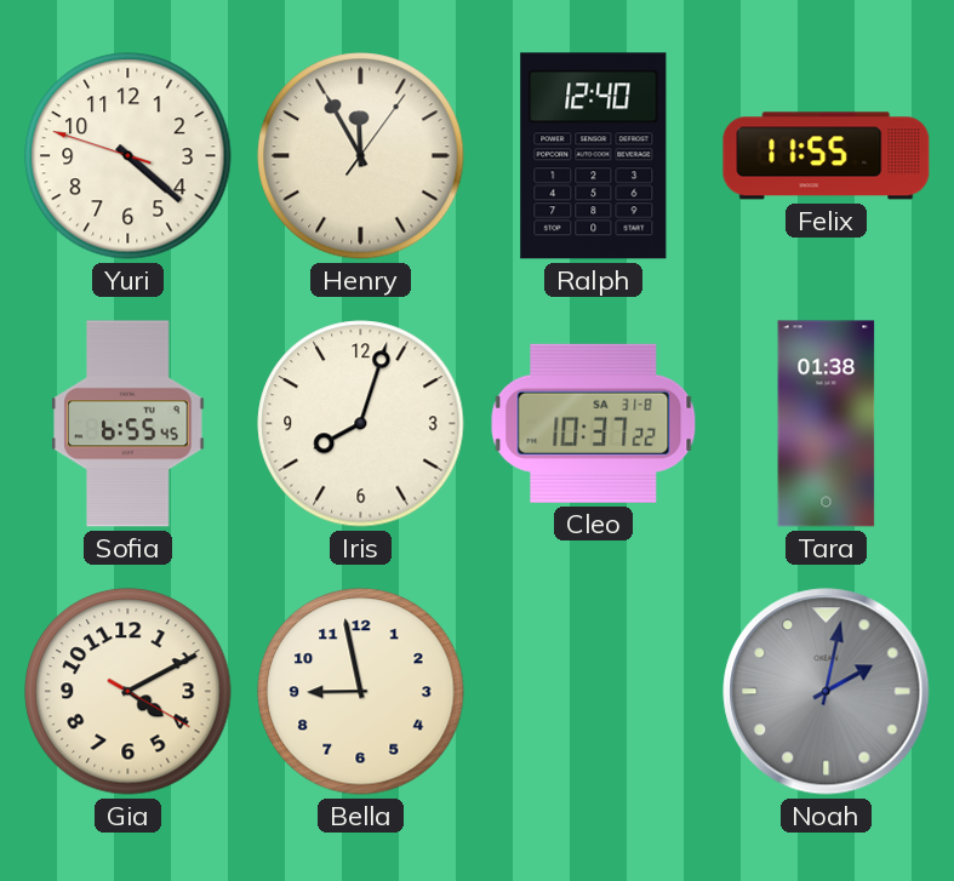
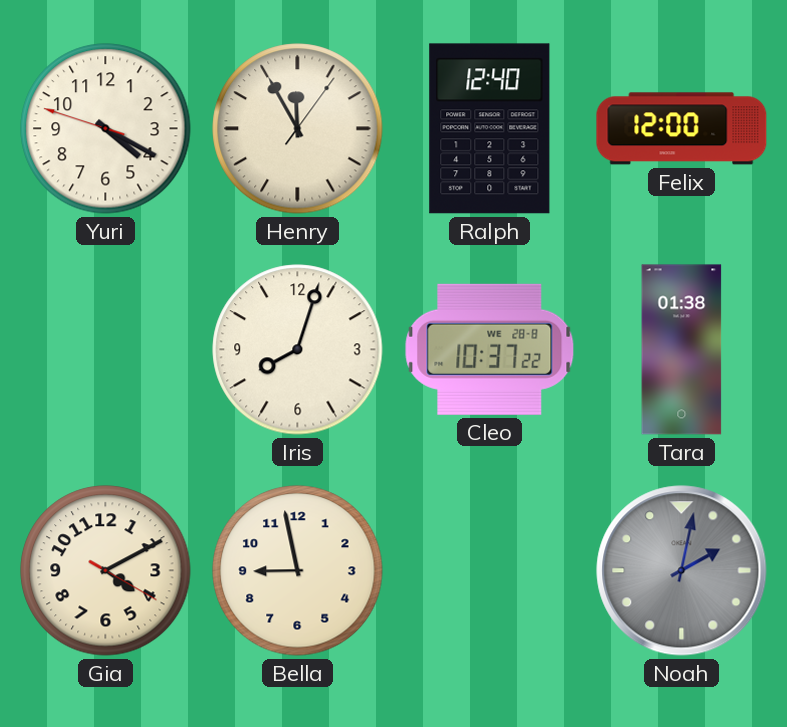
Yuri: 4:21 -> 4:19
Felix: 11:55 -> 12:00
Sofia: 6:55 -> none
Cleo date: SA 31-8 -> WE 28-8
